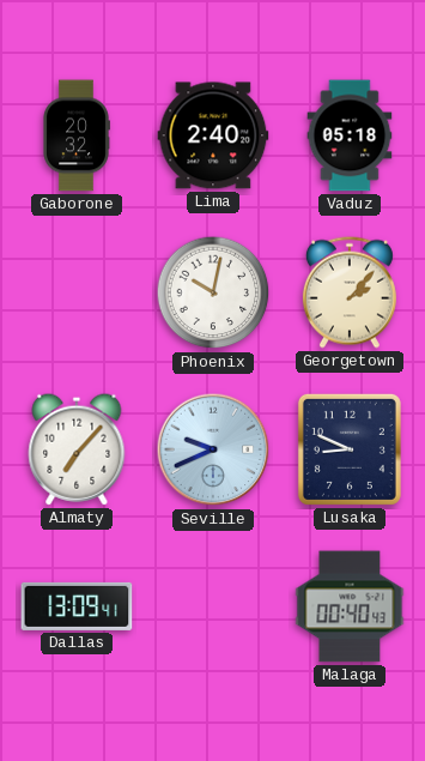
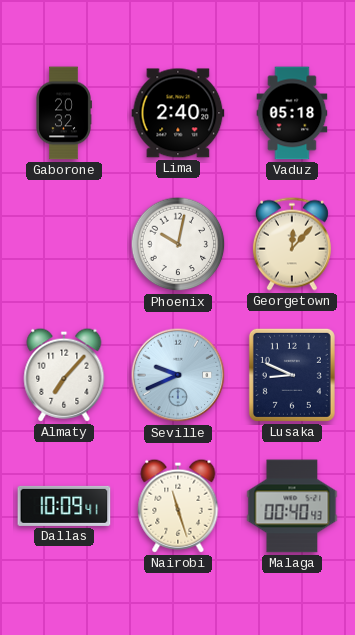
Georgetown: 2:07 -> 12:07
Dallas: 13:09 -> 10:09
Nairobi: none -> 11:27
